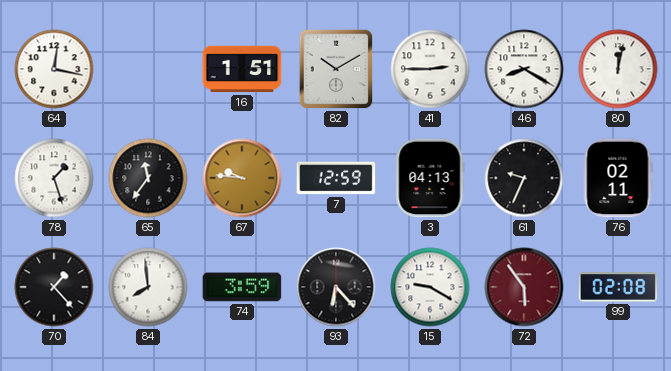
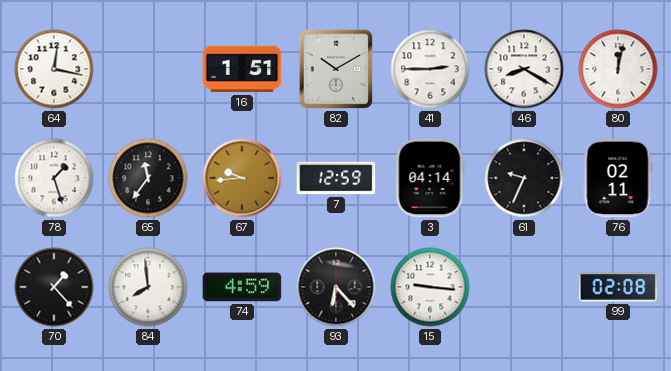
67: 9:46 -> 9:44
3: 04:13 -> 04:14
74: 3:59 -> 4:59
15: 9:20 -> 9:16
72: 5:54 -> none
